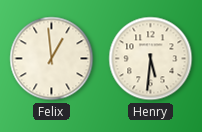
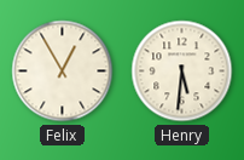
Felix: 12:59 -> 12:55
